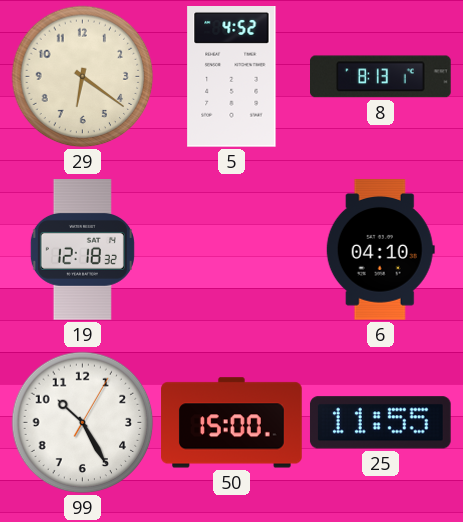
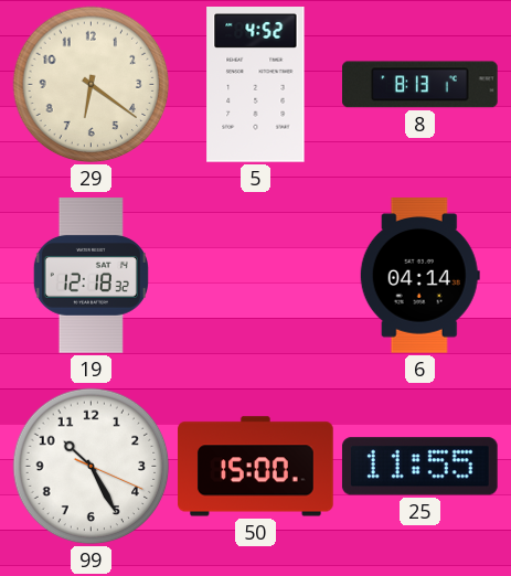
6: 04:10 -> 04:14
99: 10:25:05 -> 10:25:19
